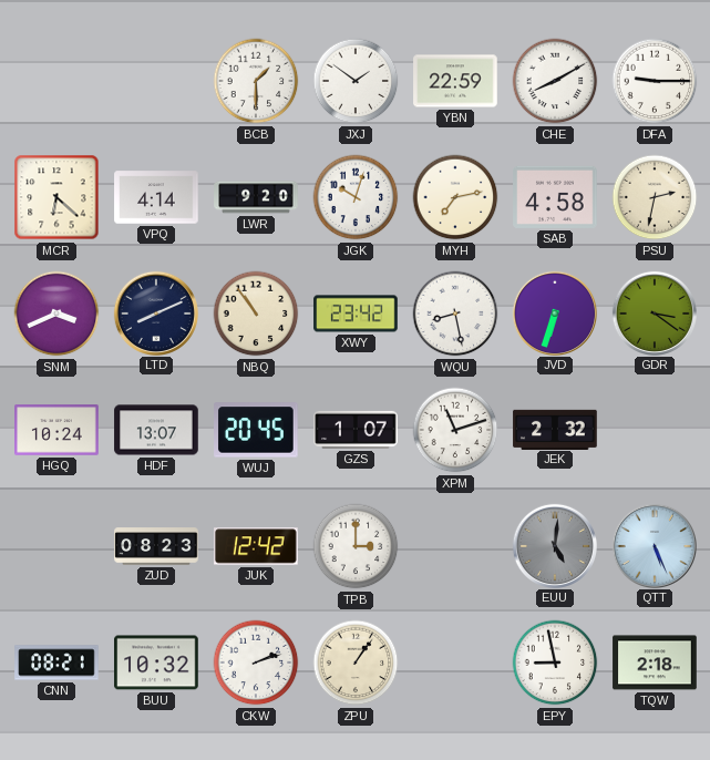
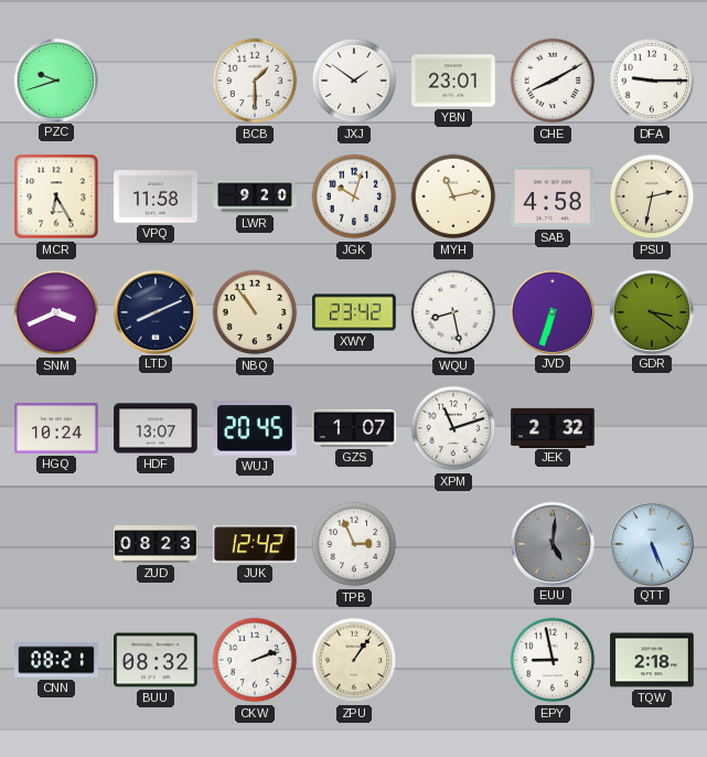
PZC: none -> 9:42
YBN: 22:59 -> 23:01
MCR: 6:22 -> 6:25
VPQ: 4:14 -> 11:58
MYH: 7:13 -> 11:13
TPB: 3:00 -> 2:56
BUU: 10:32 -> 08:32
